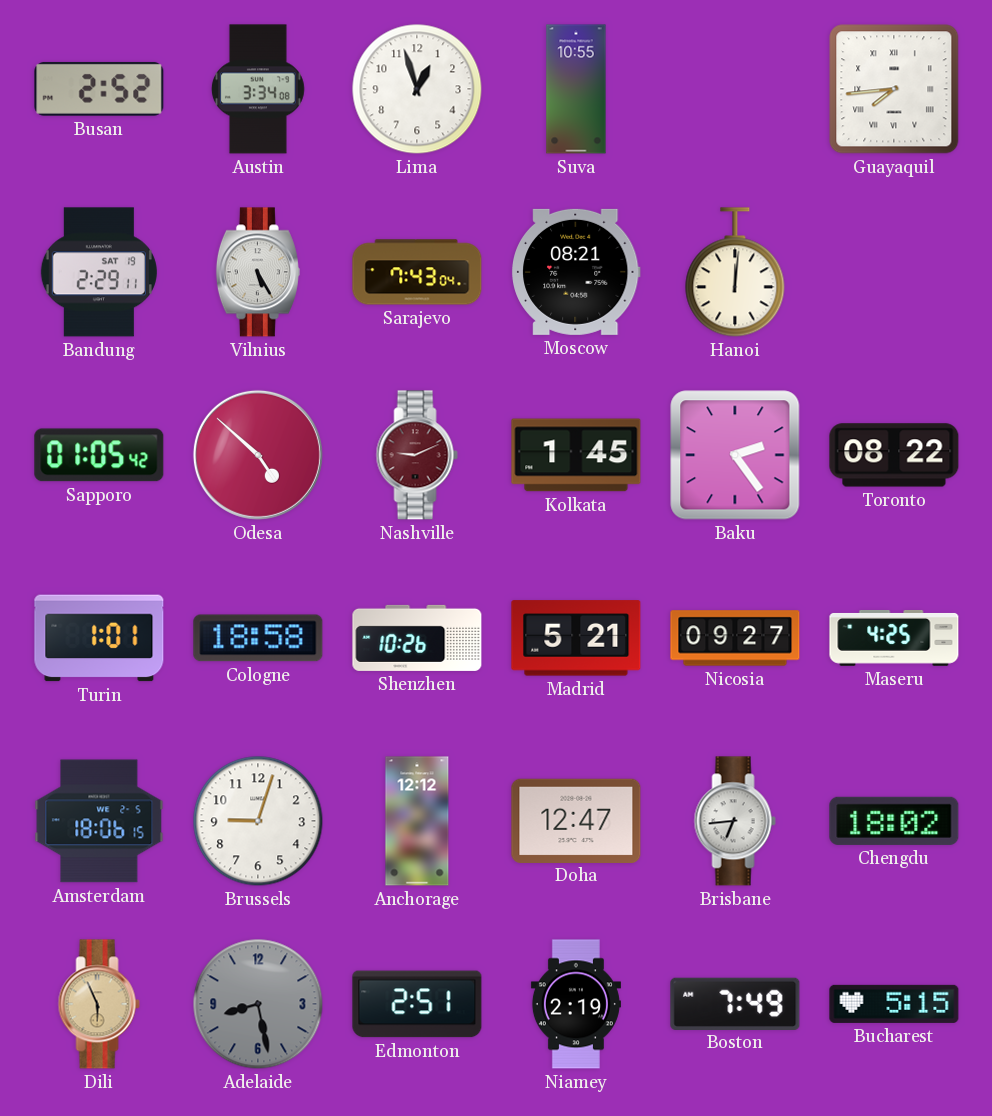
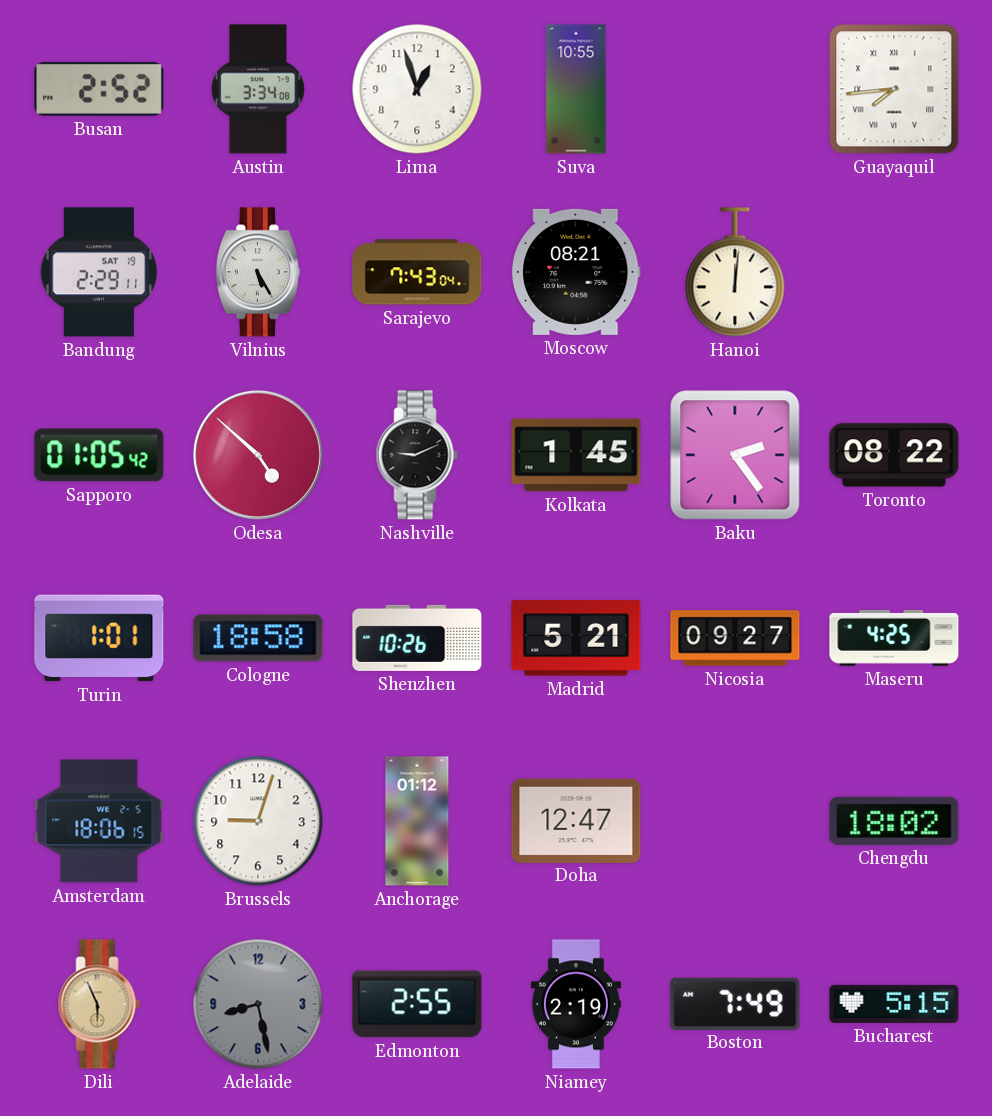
Nashville dial: burgundy -> black
Anchorage: 12:12 -> 01:12
Brisbane: 6:44 -> none
Edmonton: 2:51 -> 2:55
